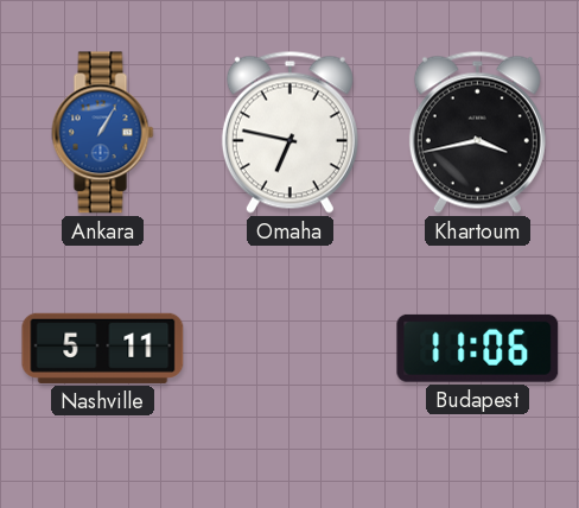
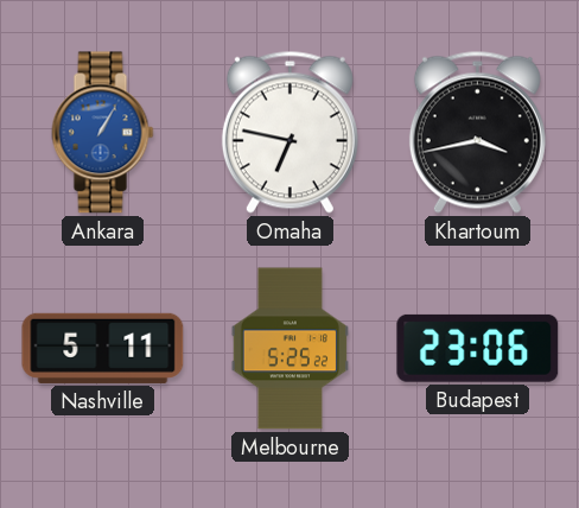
Melbourne: none -> 5:25
Budapest: 11:06 -> 23:06
